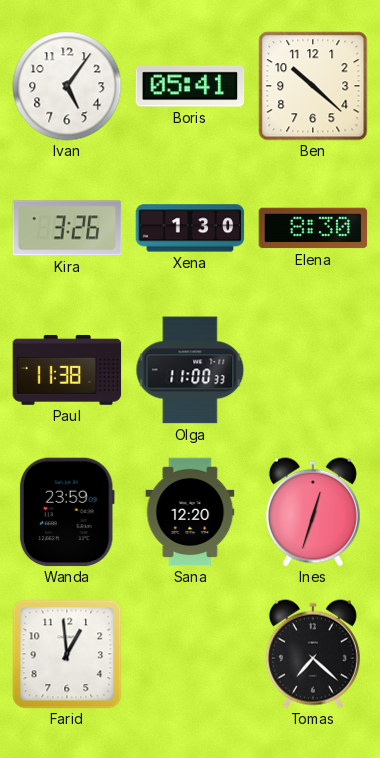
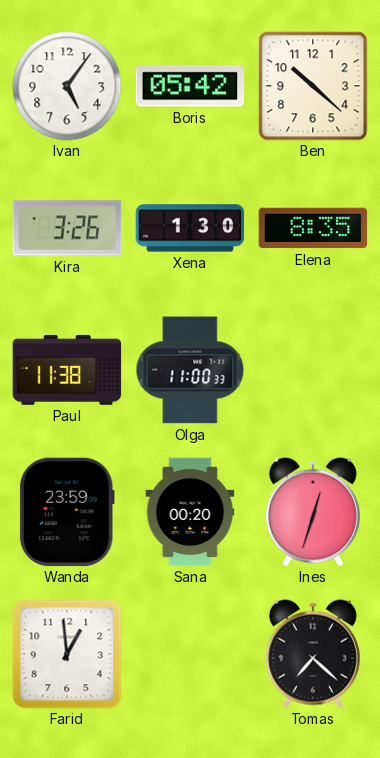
Boris: 05:41 -> 05:42
Elena: 8:30 -> 8:35
Sana: 12:20 -> 00:20
